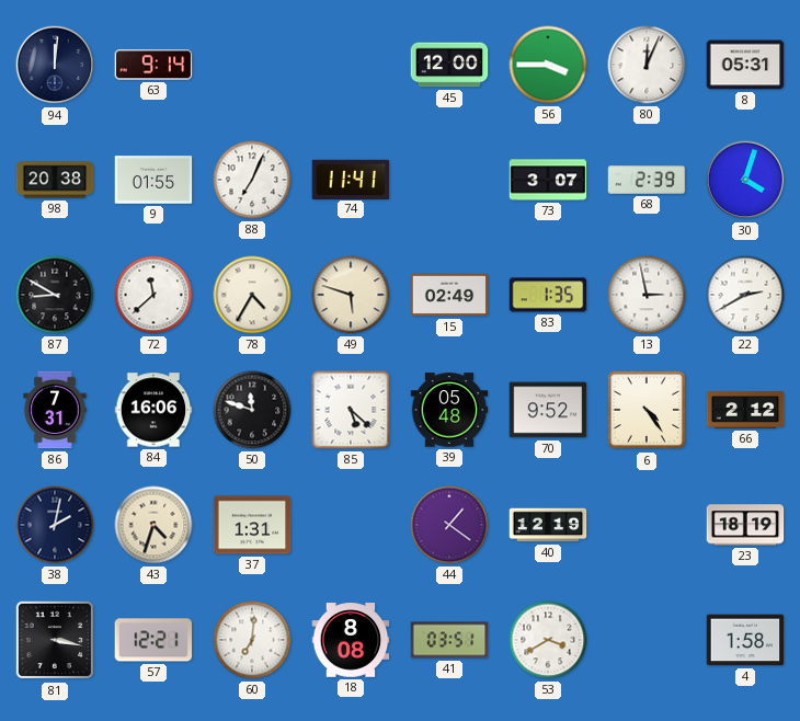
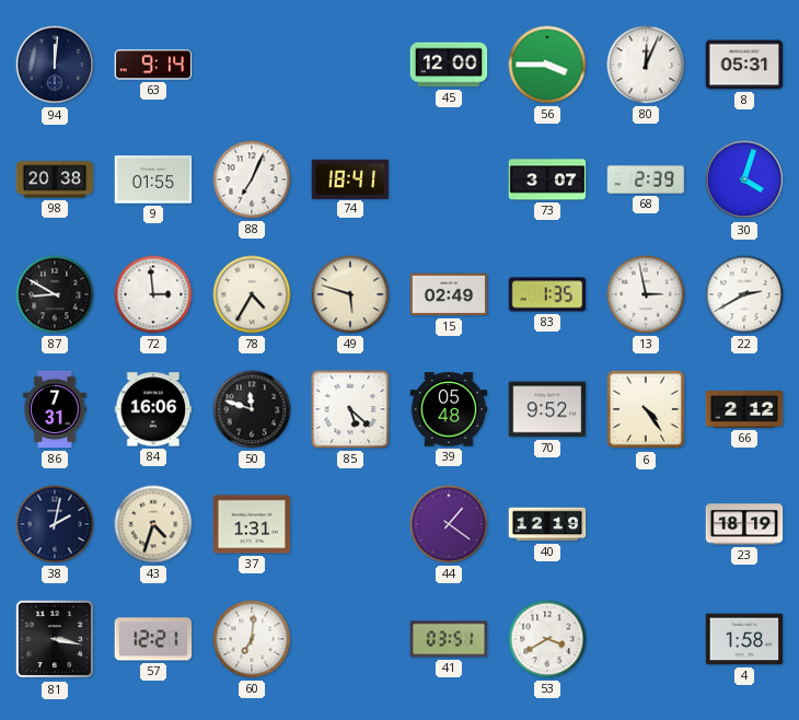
74: 11:41 -> 18:41
72: 11:38 -> 2:59
18: 8:08 -> none
